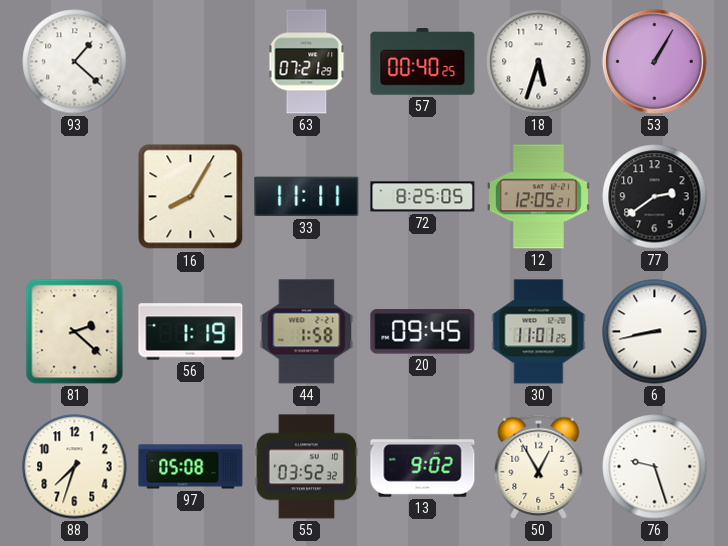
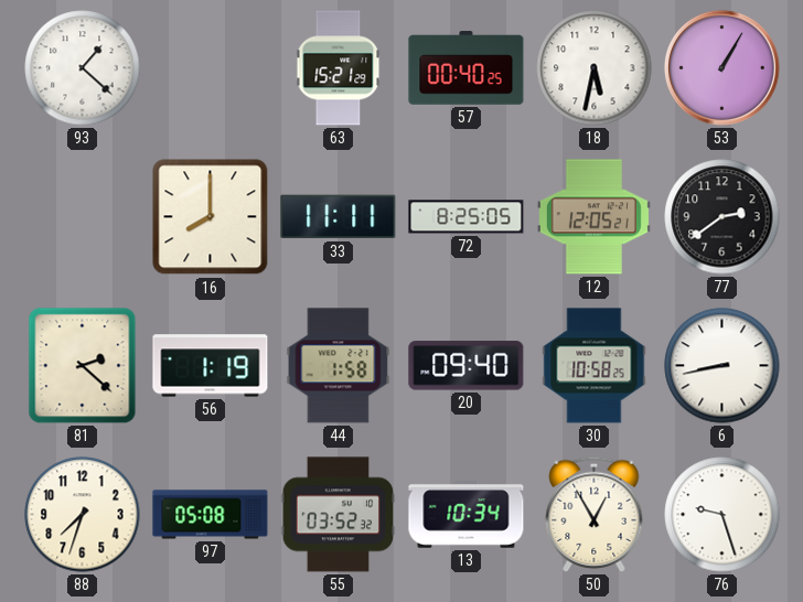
63: 07:21 -> 15:21
18: 5:33 -> 5:32
16: 8:05 -> 8:00
20: 09:45 -> 09:40
30: 11:01 -> 10:58
13: 9:02 -> 10:34
